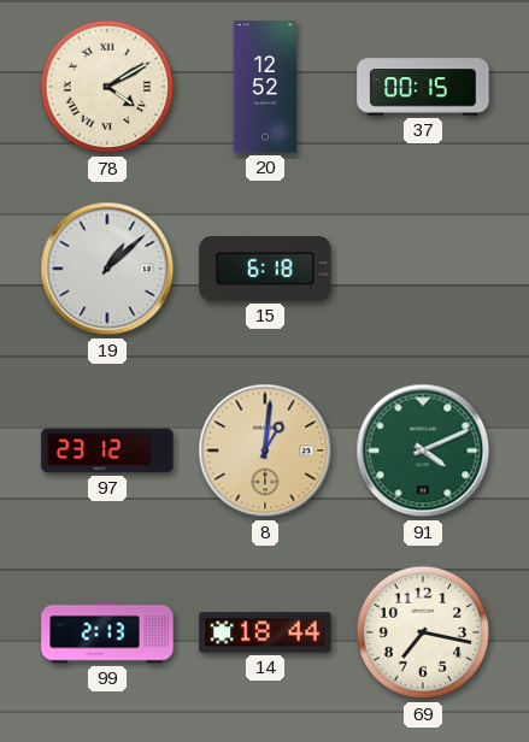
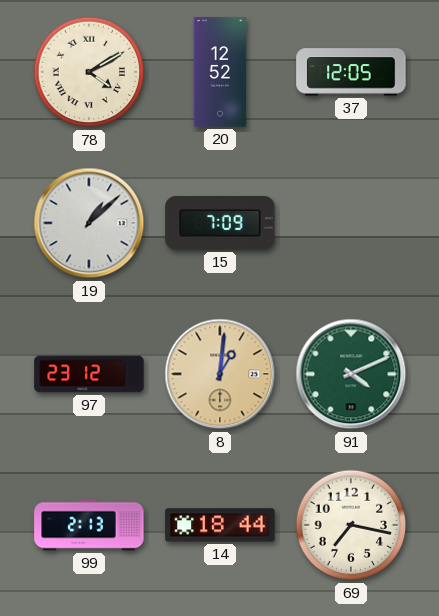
37: 00:15 -> 12:05
15: 6:18 -> 7:09
